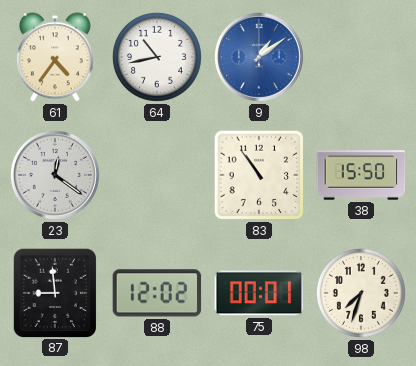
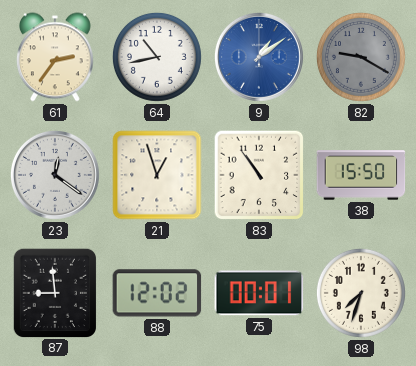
61: 4:36 -> 2:36
82: none -> 9:20
21: none -> 12:57
